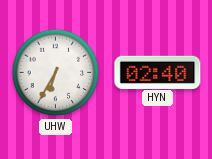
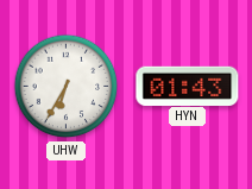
HYN: 02:40 -> 01:43
